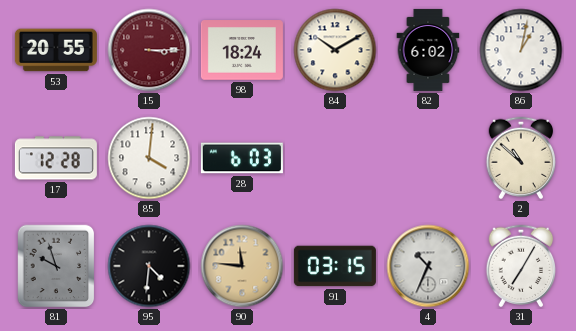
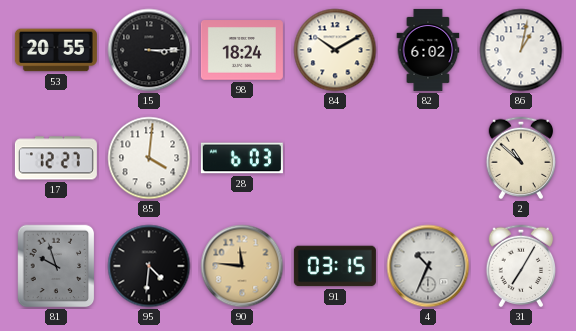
15 dial: burgundy -> black
17: 12:28 -> 12:27
